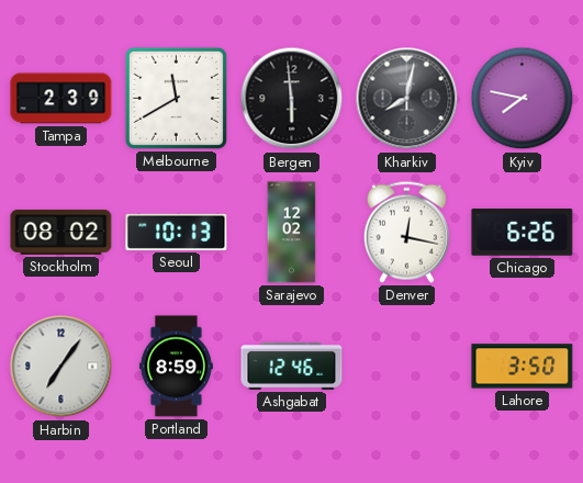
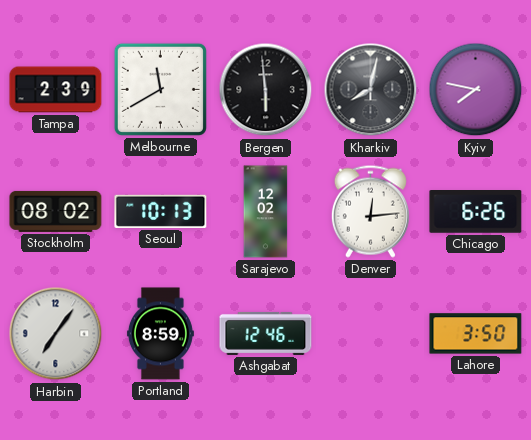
Denver: 12:17 -> 12:14
